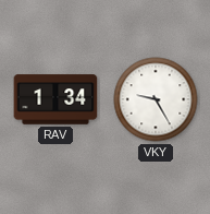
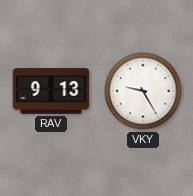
RAV: 1:34 -> 9:13
